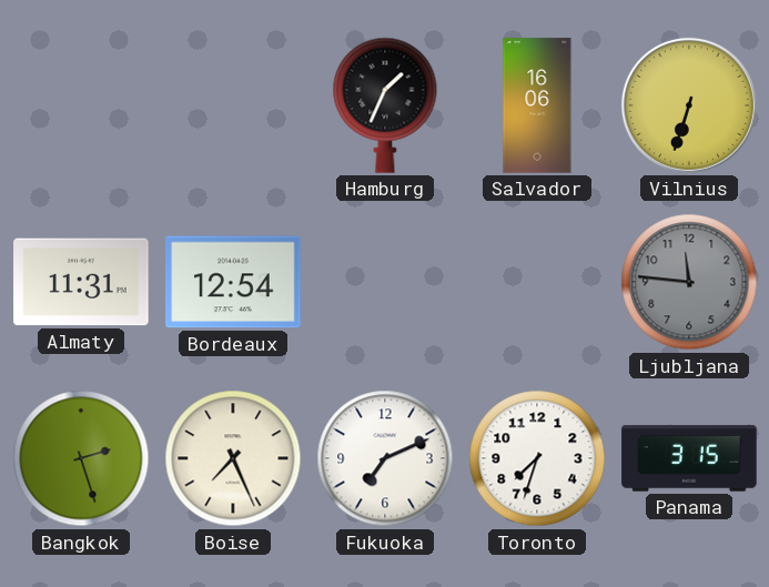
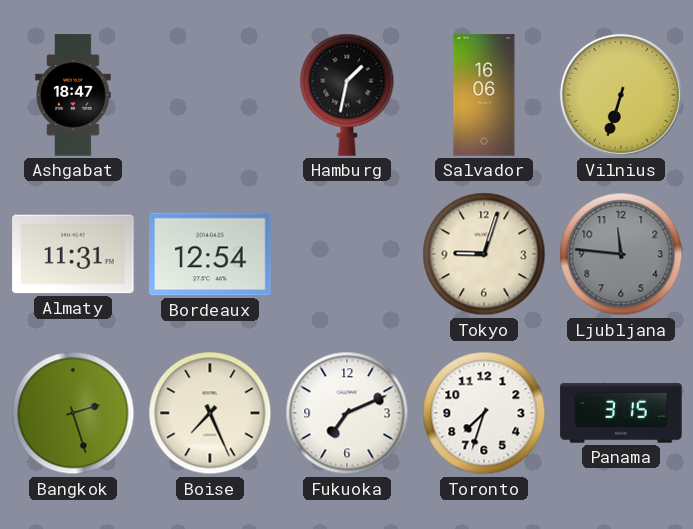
Ashgabat: none -> 18:47
Hamburg: 1:34 -> 1:32
Tokyo: none -> 9:03
